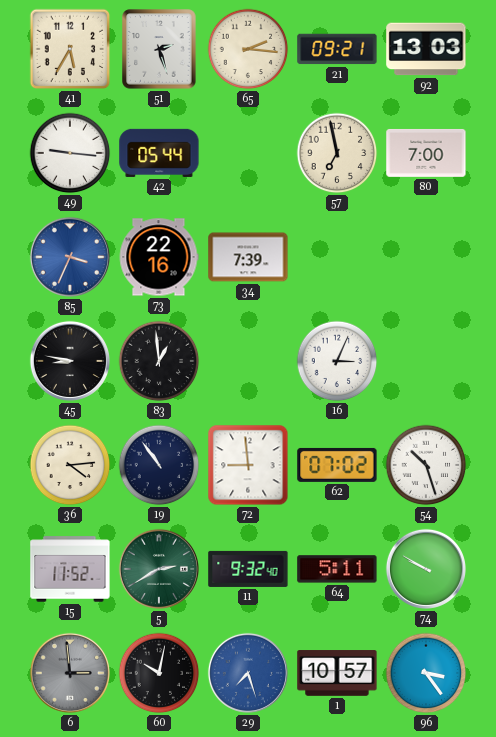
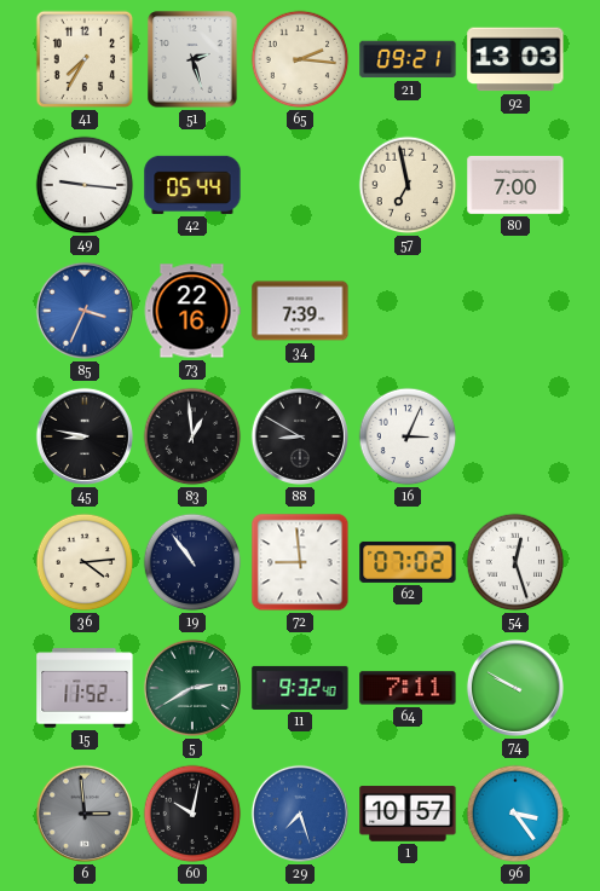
41: 5:35 -> 7:35
88: none -> 8:50
54: 10:27 -> 12:27
64: 5:11 -> 7:11
